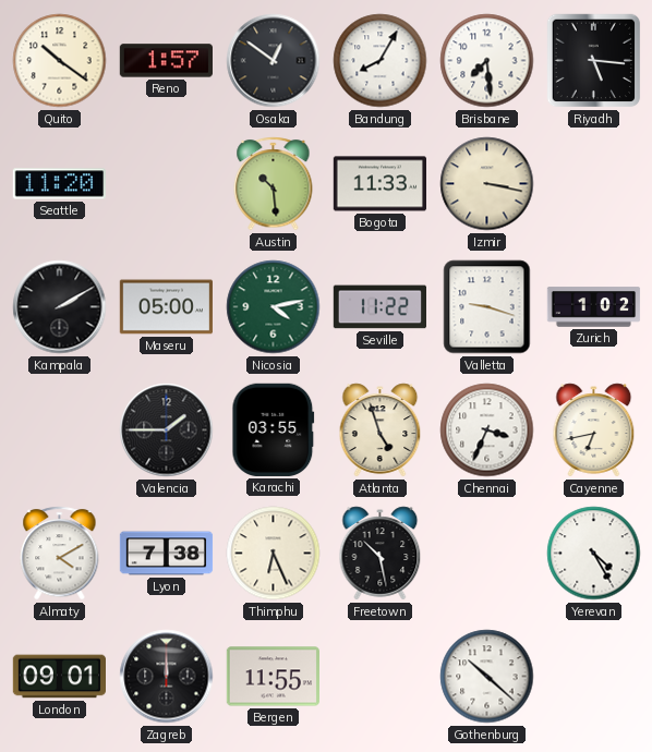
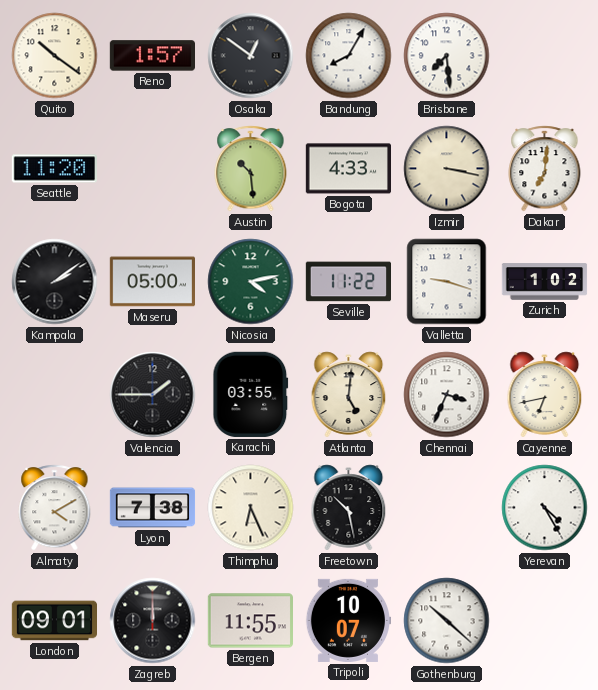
Riyadh: 5:16 -> none
Bogota: 11:33 -> 4:33
Dakar: none -> 7:01
Kampala: 2:10 -> 2:09
Atlanta: 4:57 -> 5:01
Tripoli: none -> 10:07
